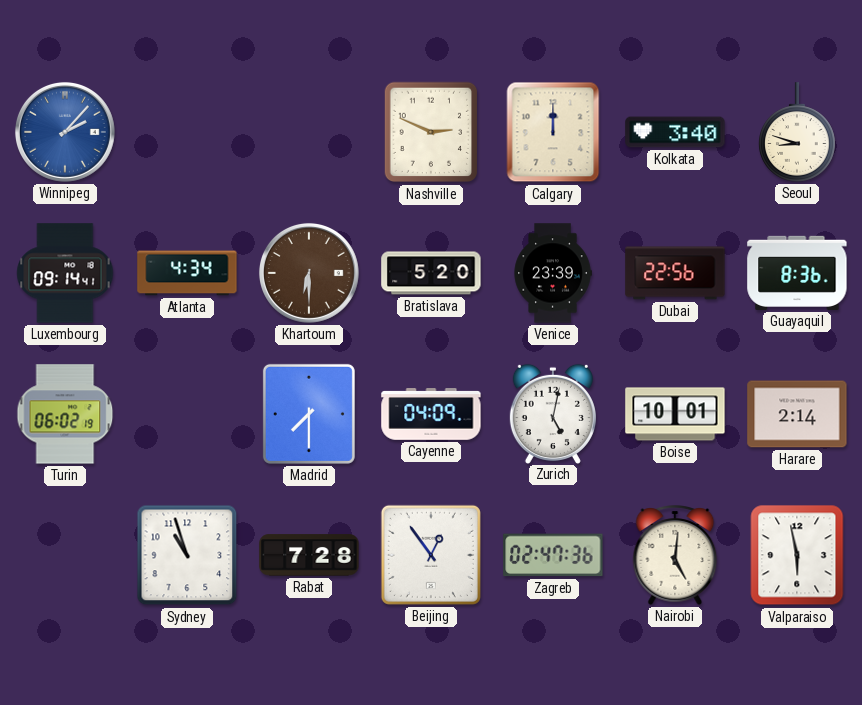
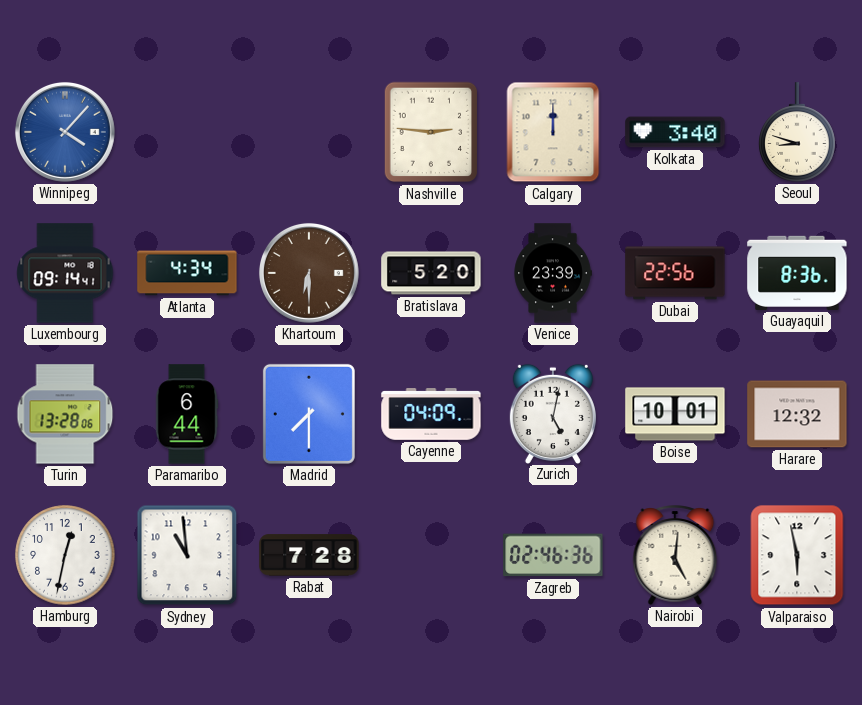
Winnipeg: 2:07 -> 4:07
Nashville: 2:49 -> 2:46
Turin: 06:02 -> 13:28
Paramaribo: none -> 6:44
Harare: 2:14 -> 12:32
Hamburg: none -> 12:32
Sydney: 10:57 -> 10:59
Beijing: 12:54 -> none
Zagreb: 02:47 -> 02:46
